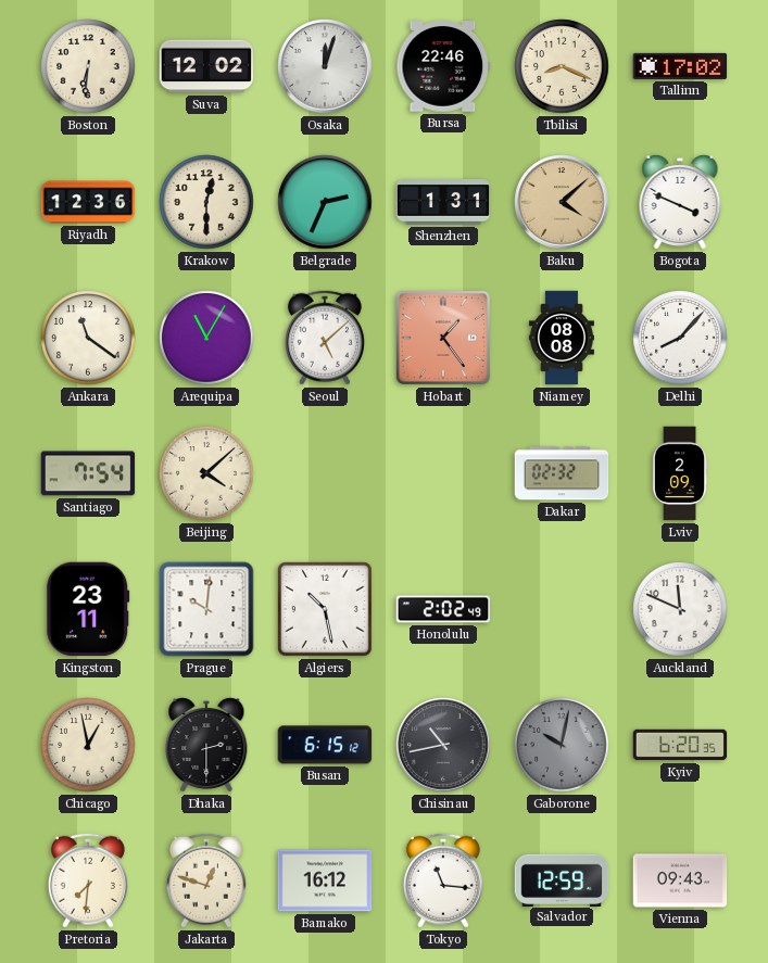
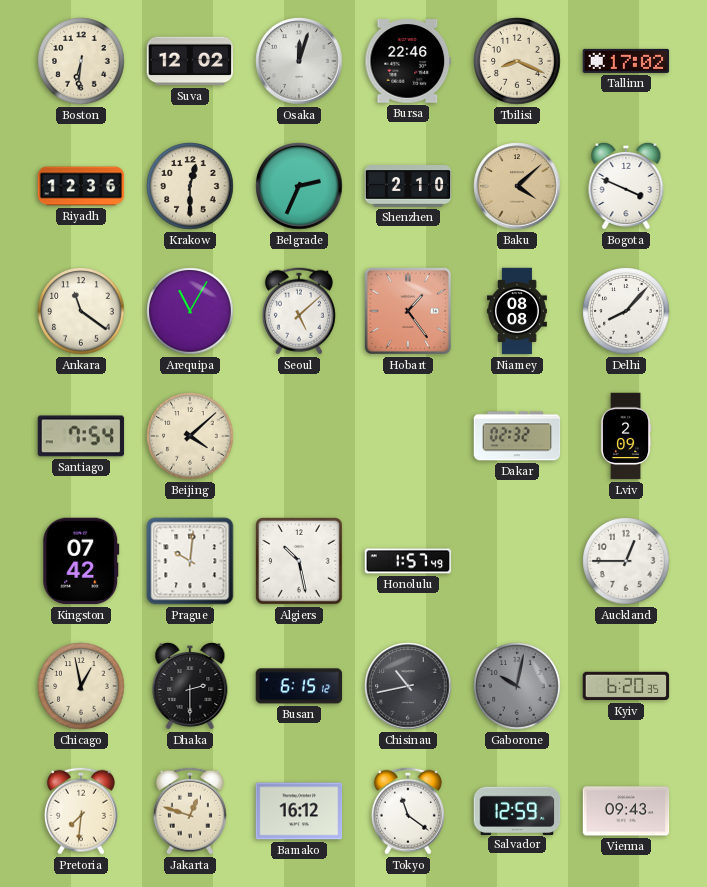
Shenzhen: 1:31 -> 2:10
Kingston: 23:11 -> 07:42
Honolulu: 2:02 -> 1:57
Auckland: 11:49 -> 12:45
Tokyo: 11:16 -> 11:21
